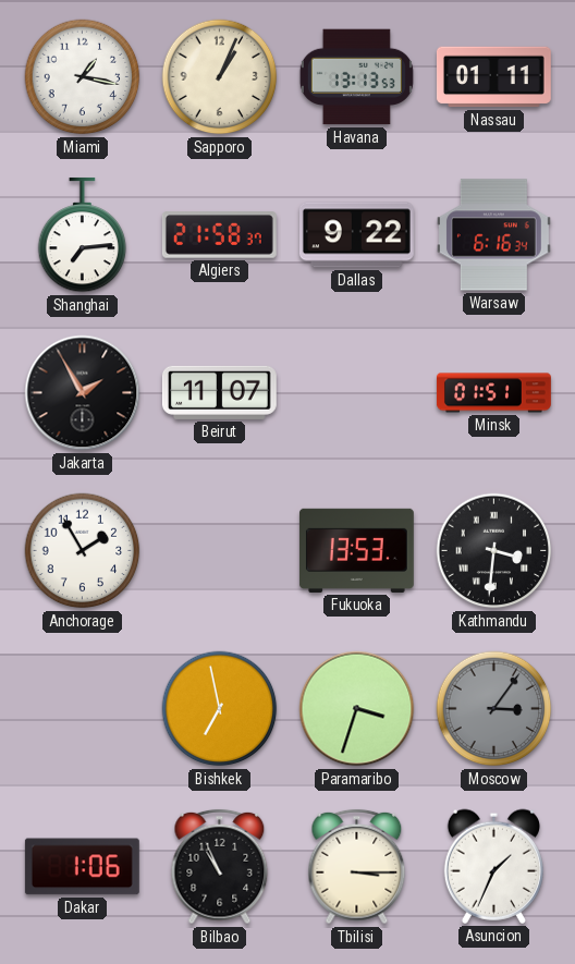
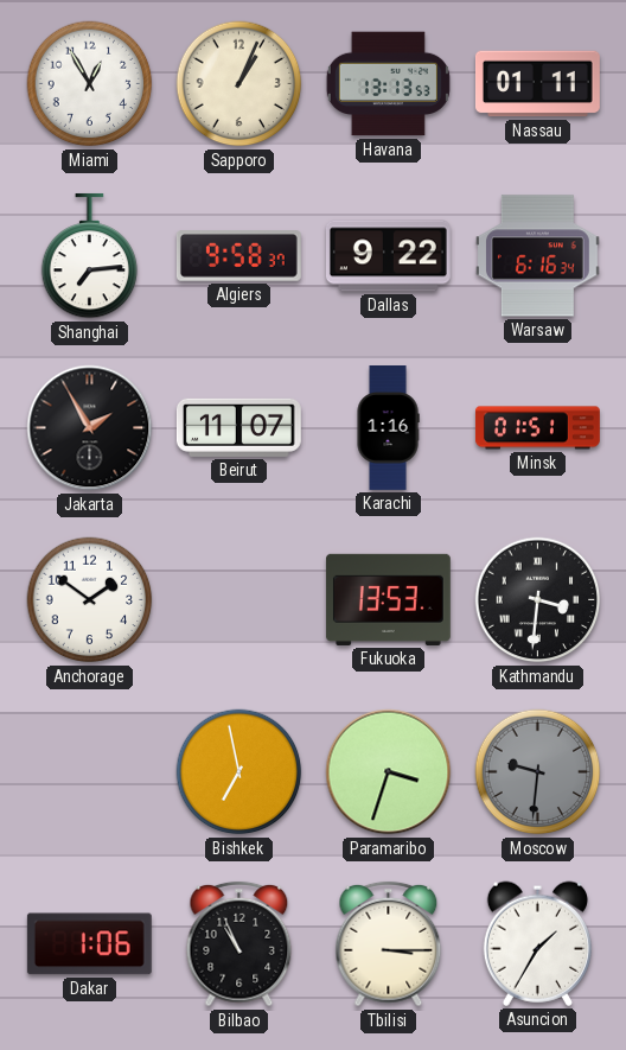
Miami: 1:17 -> 12:55
Algiers: 21:58 -> 9:58
Karachi: none -> 1:16
Anchorage: 1:55 -> 1:51
Moscow: 3:06 -> 9:31
Asuncion: 1:34 -> 1:35
